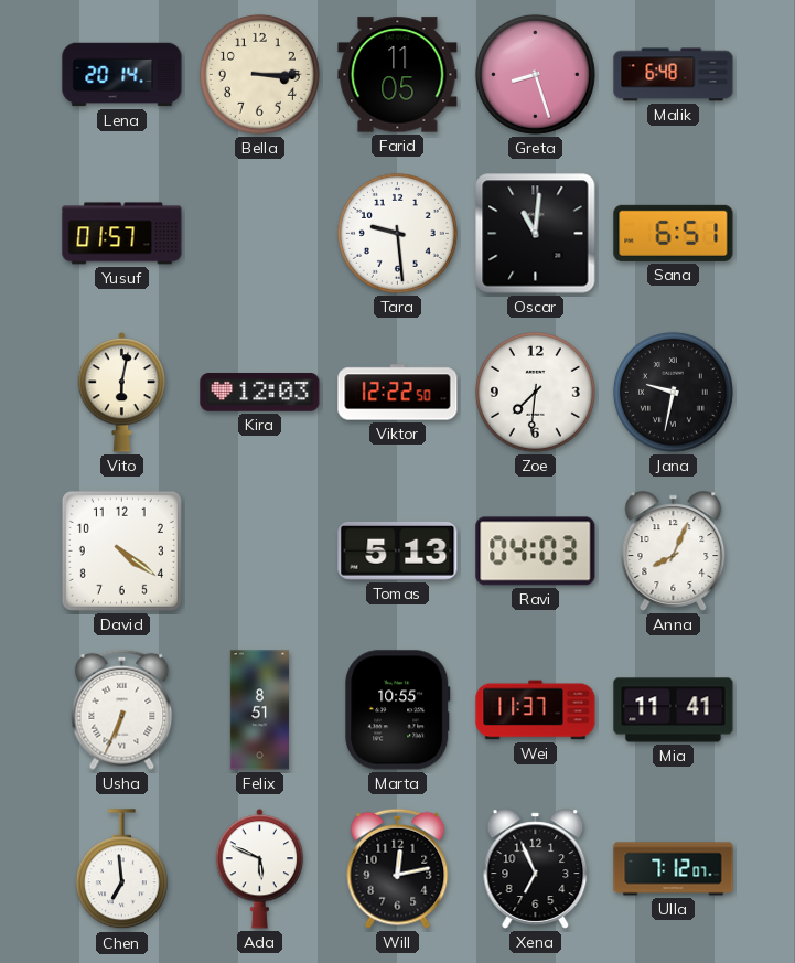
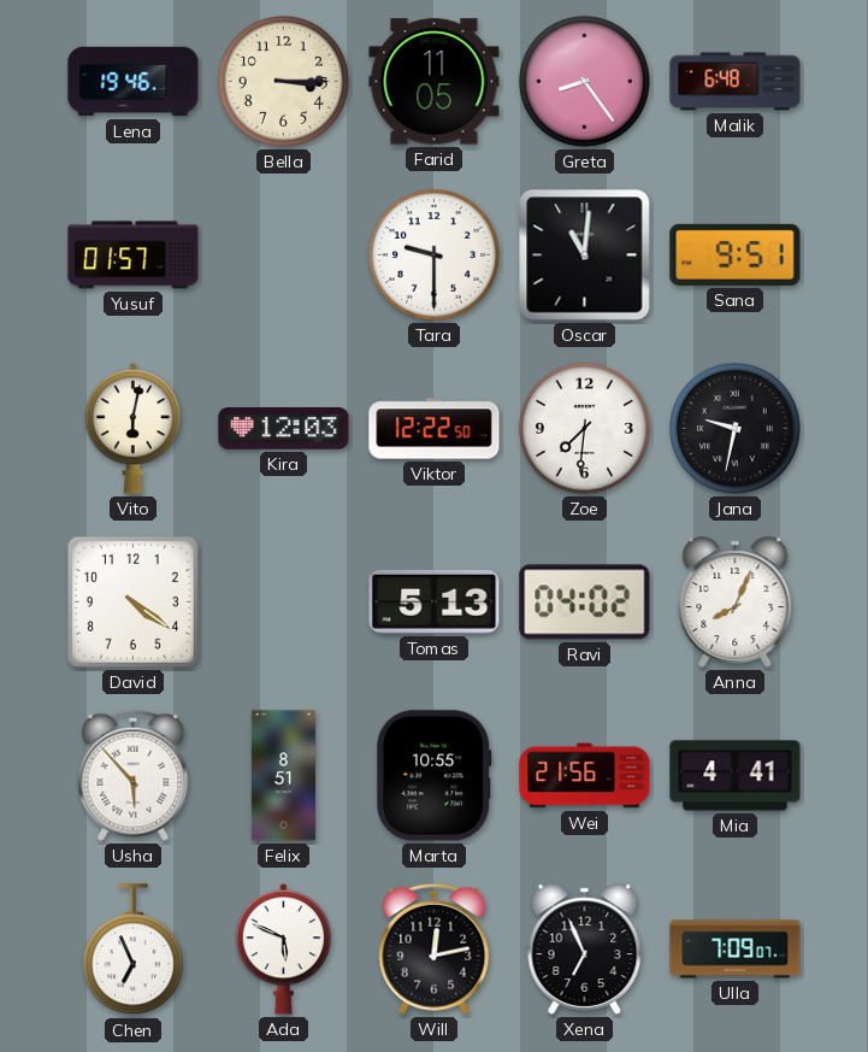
Lena: 20:14 -> 19:46
Greta: 8:27 -> 8:24
Tara: 9:29 -> 9:30
Sana: 6:51 -> 9:51
Ravi: 04:03 -> 04:02
Usha: 6:34 -> 5:53
Wei: 11:37 -> 21:56
Mia: 11:41 -> 4:41
Chen: 6:59 -> 6:56
Ulla: 7:12 -> 7:09
